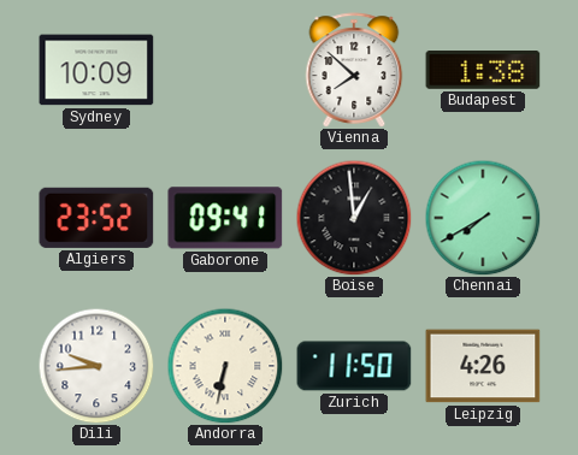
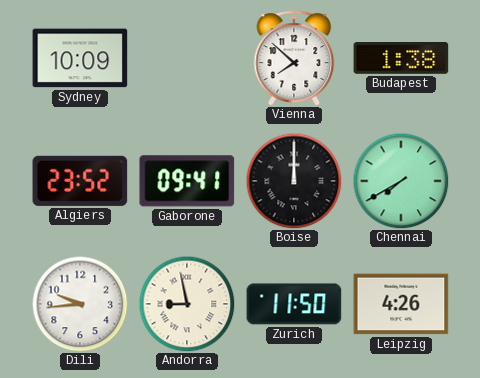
Boise: 12:59 -> 12:00
Andorra: 6:32 -> 8:58
